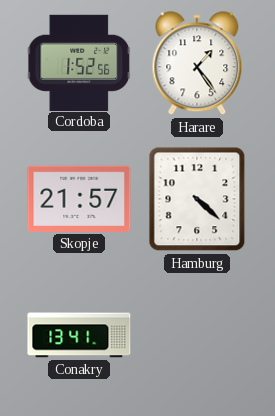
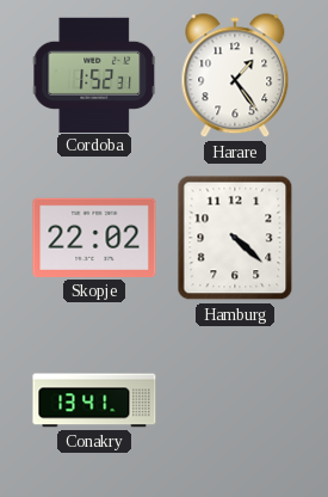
Cordoba: 1:52:56 -> 1:52:31
Skopje: 21:57 -> 22:02
